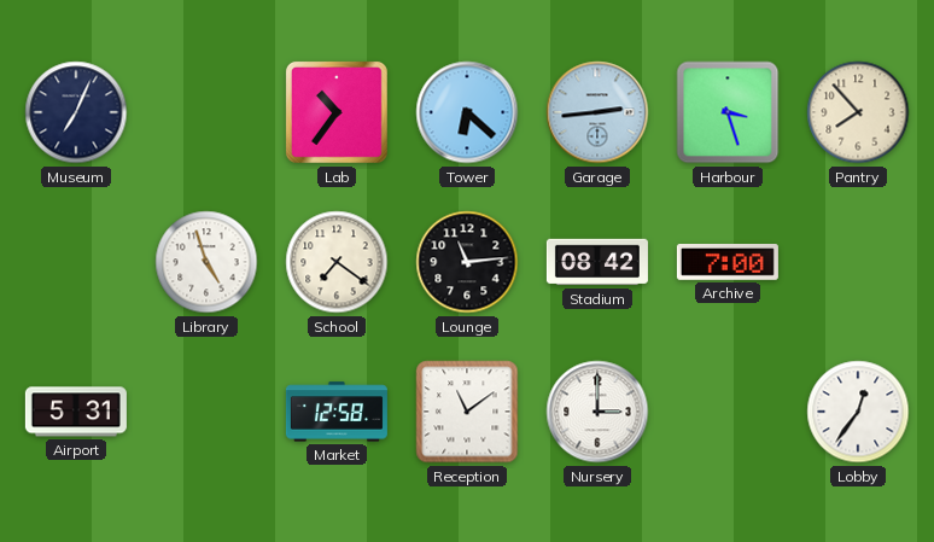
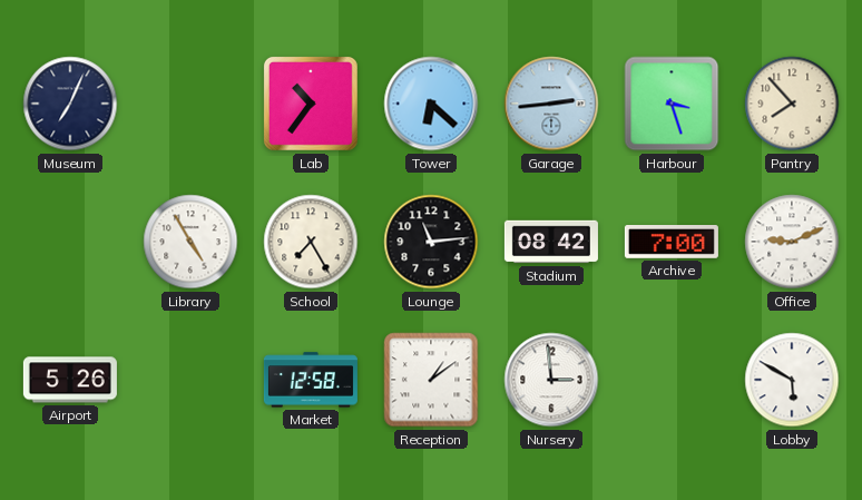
Library: 4:57 -> 4:55
School: 7:21 -> 7:25
Office: none -> 9:11
Airport: 5:31 -> 5:26
Reception: 11:09 -> 1:09
Nursery: 3:00 -> 2:59
Lobby: 12:36 -> 5:50
